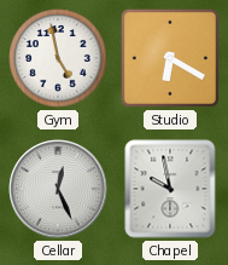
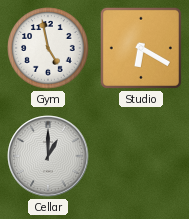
Cellar: 12:26 -> 1:00
Chapel: 9:58 -> none
